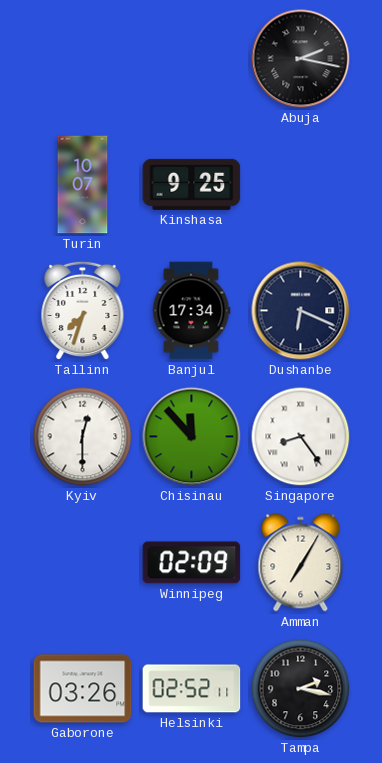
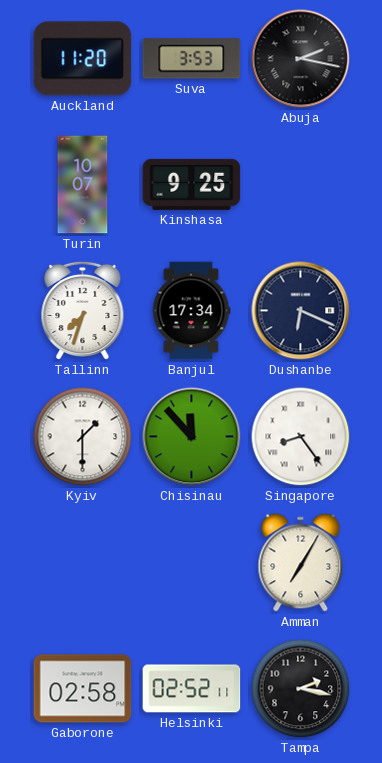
Auckland: none -> 11:20
Suva: none -> 3:53
Kyiv: 12:30 -> 1:30
Winnipeg: 02:09 -> none
Gaborone: 03:26 -> 02:58
